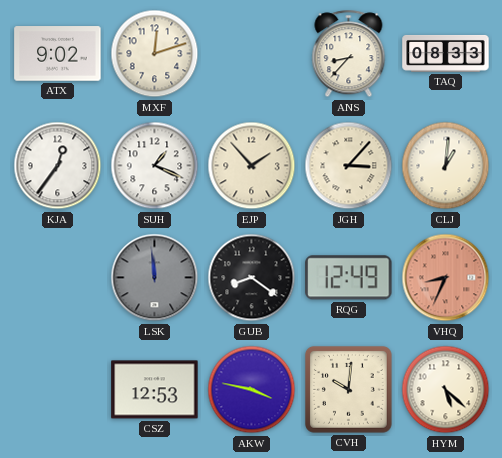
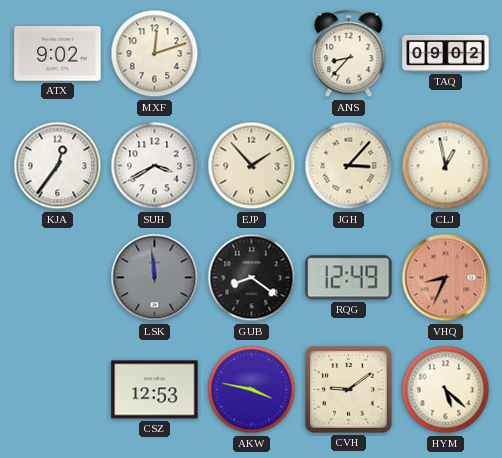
TAQ: 08:33 -> 09:02
SUH: 1:19 -> 3:40
CLJ: 1:01 -> 12:58
CVH: 10:01 -> 9:09
